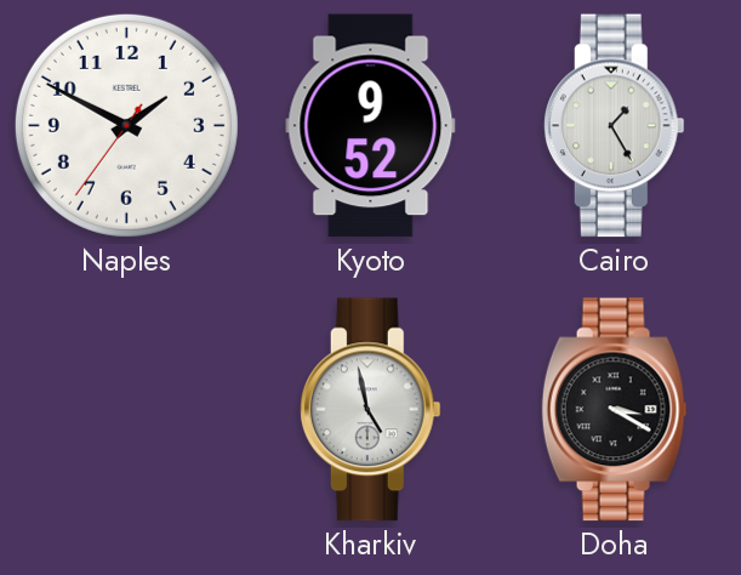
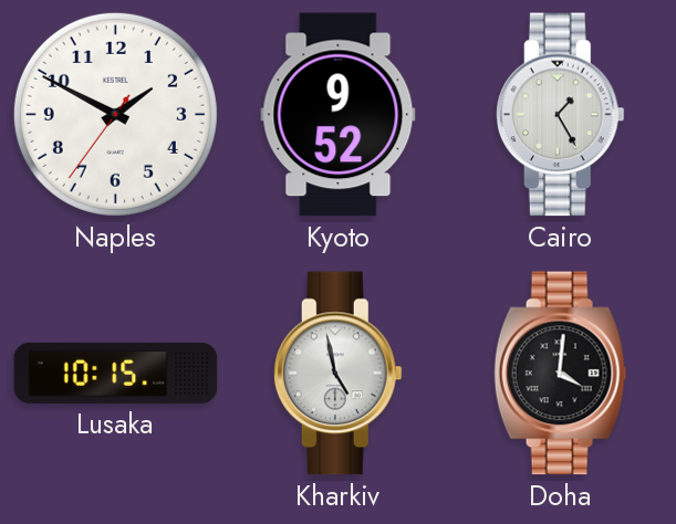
Lusaka: none -> 10:15
Doha: 3:20 -> 4:01
